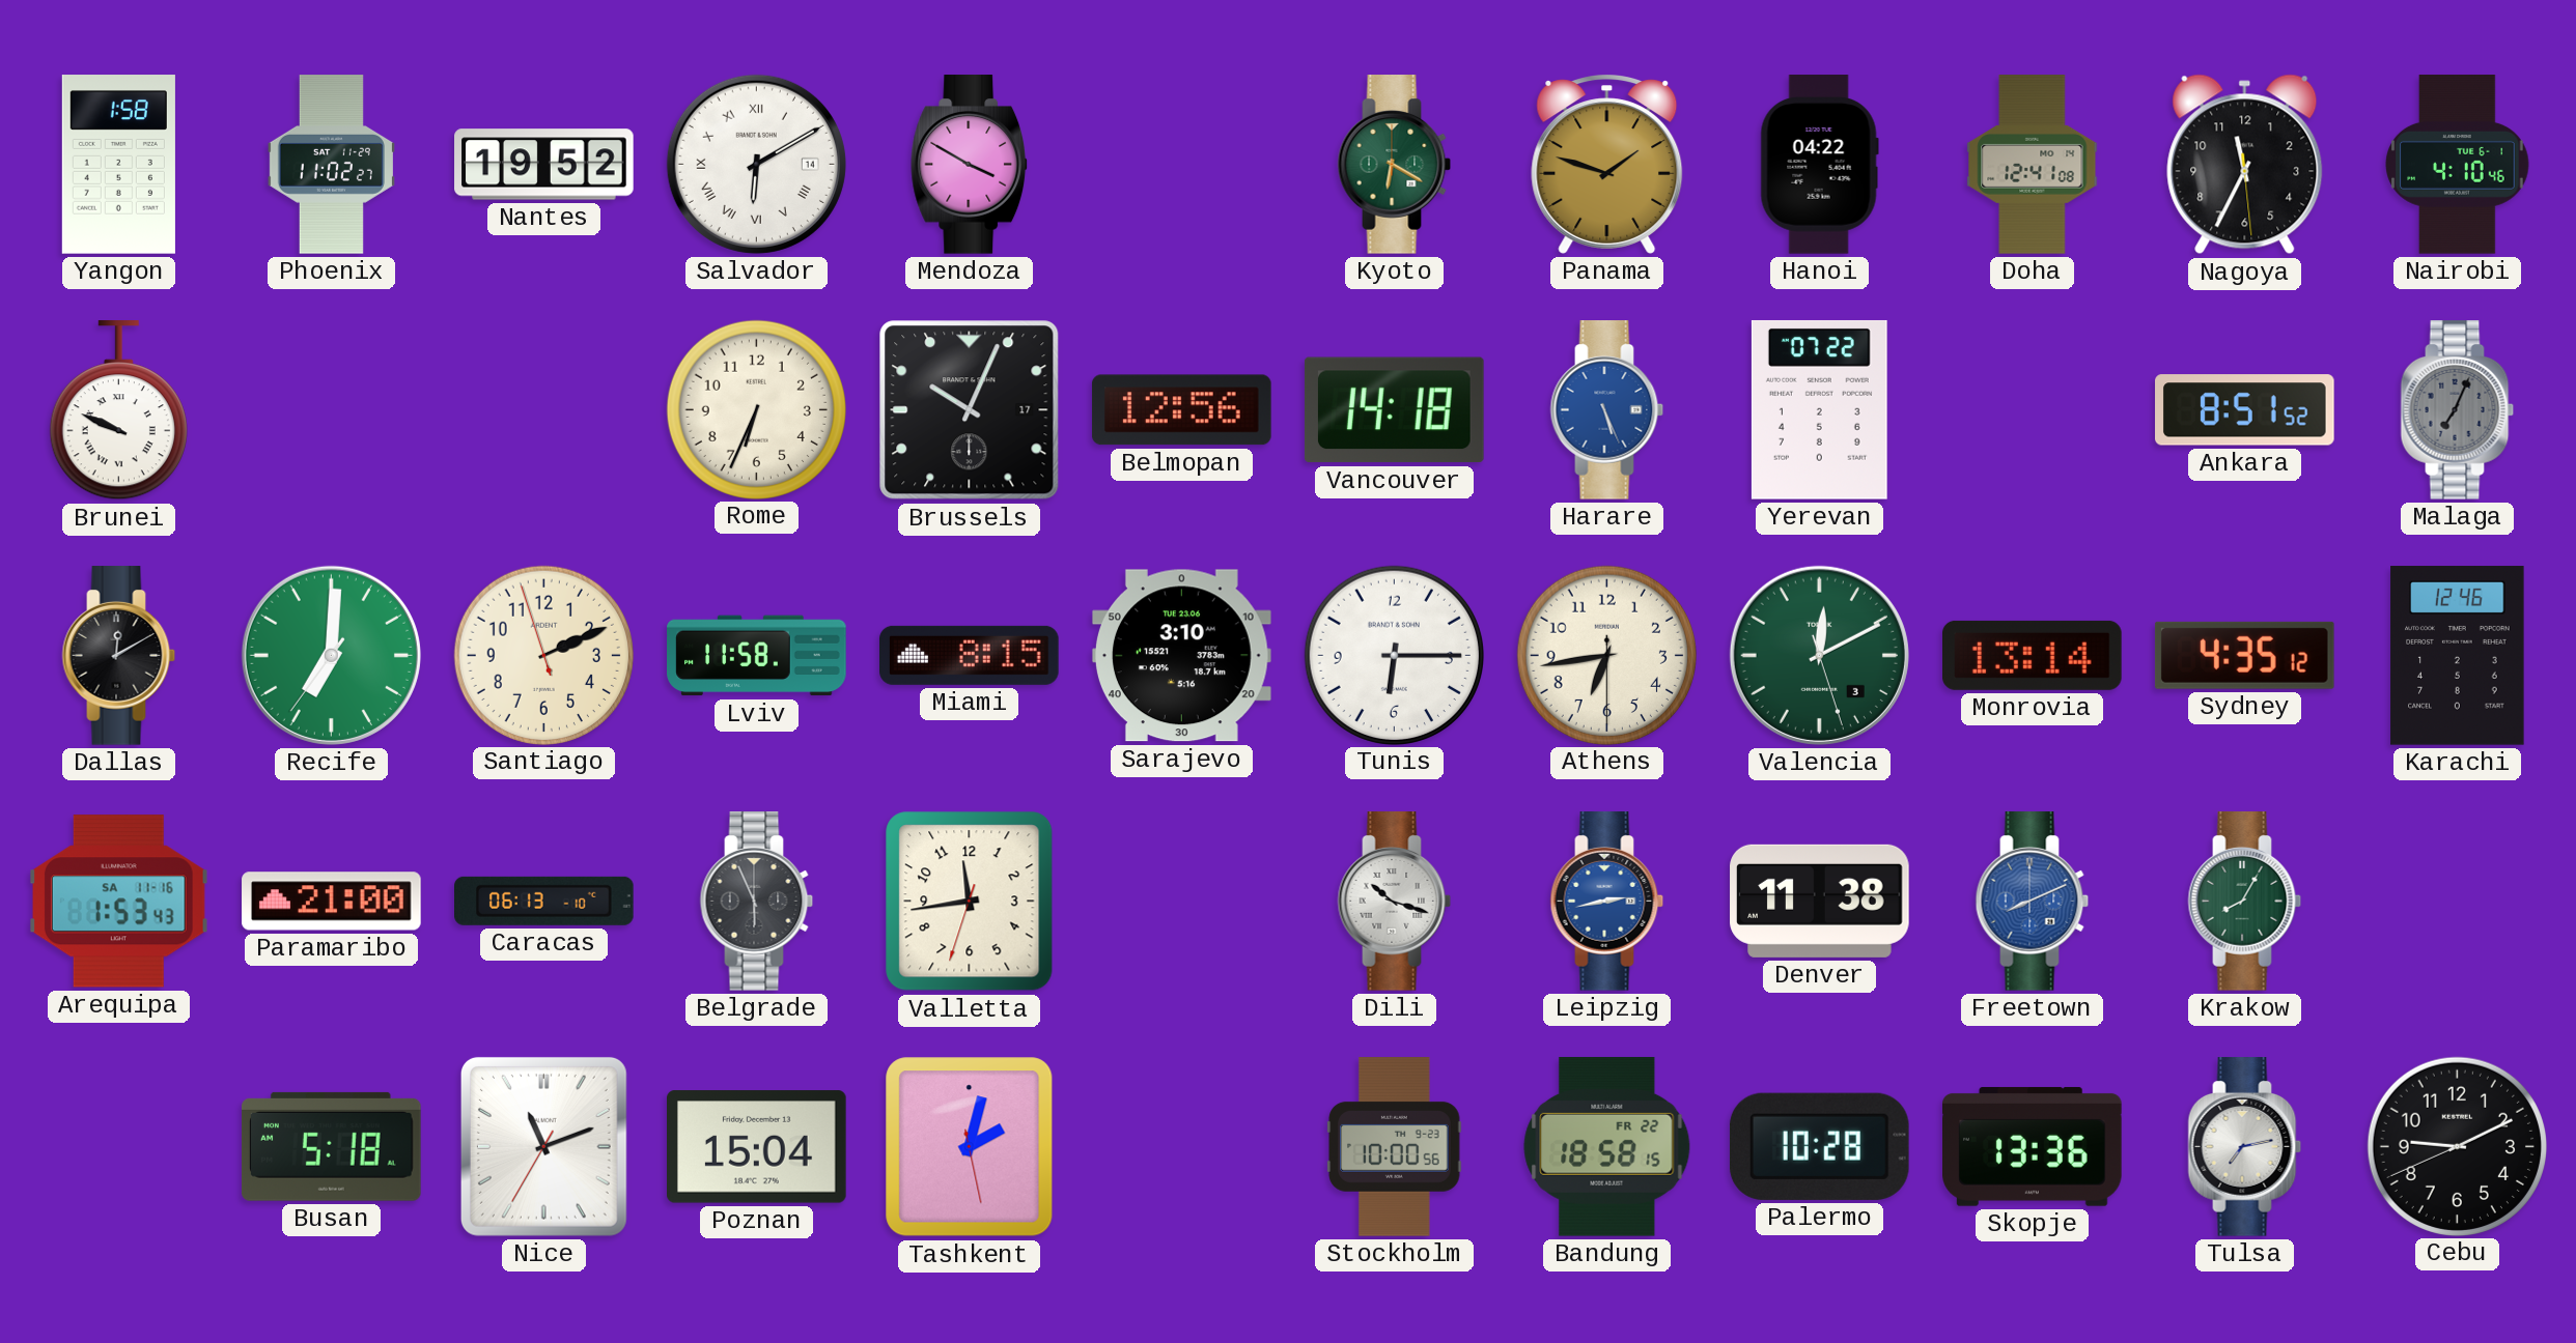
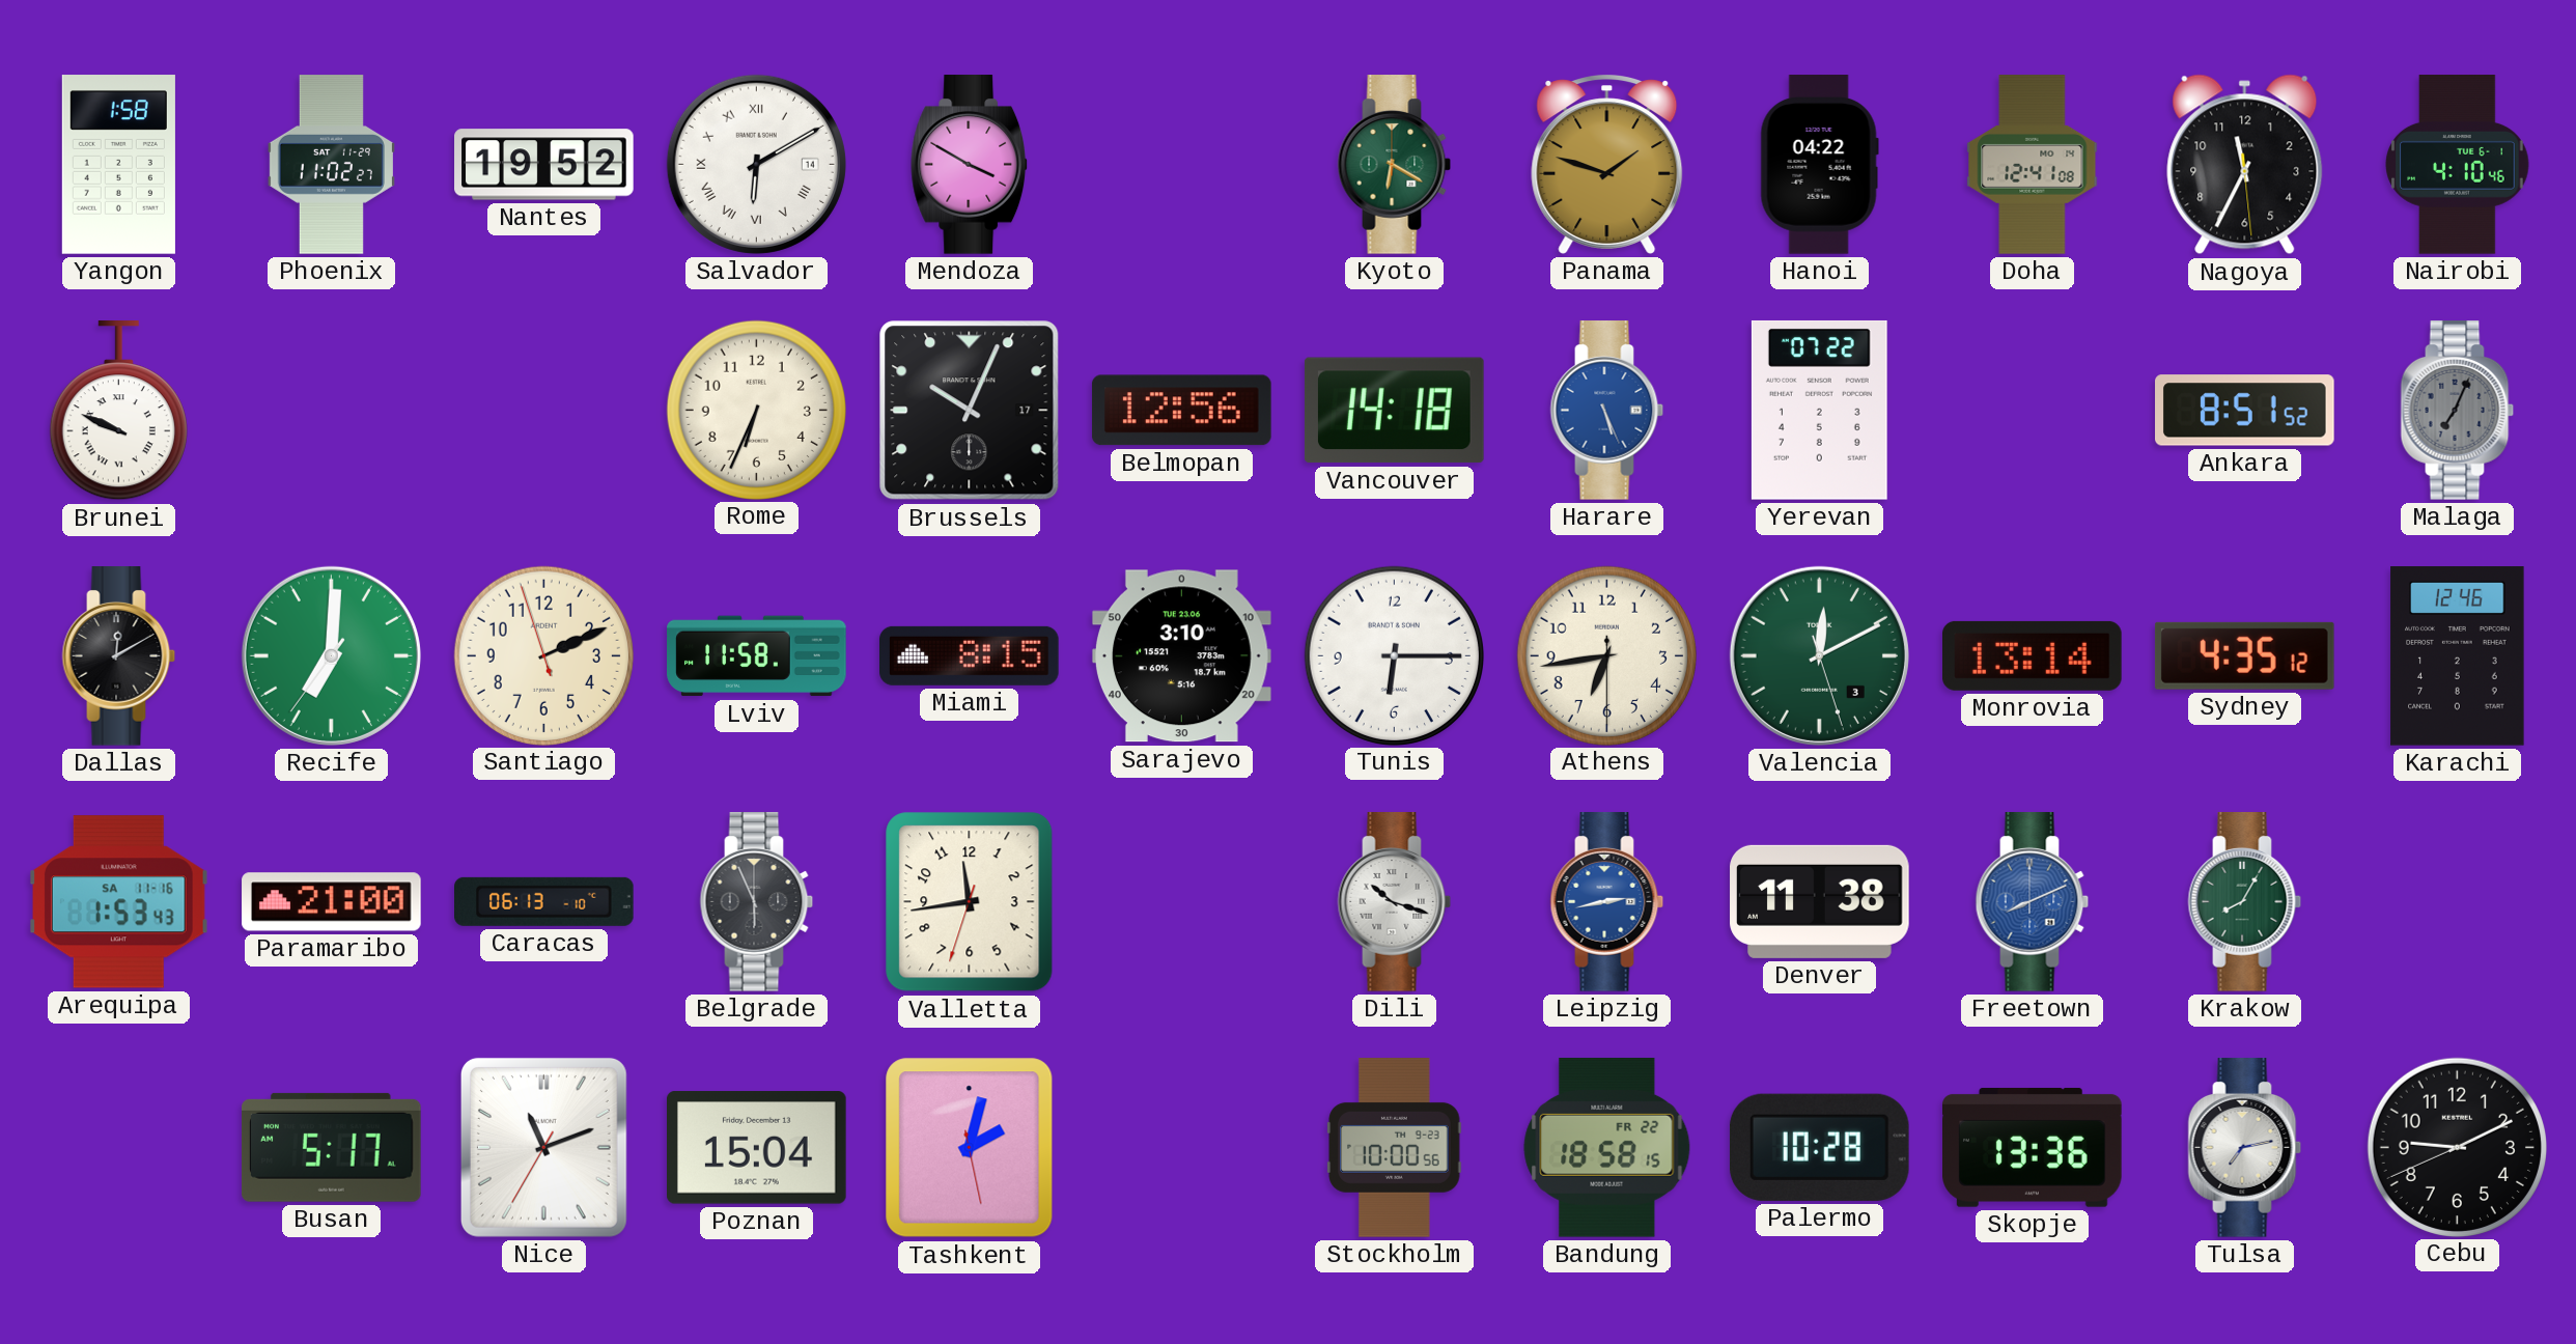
Busan: 5:18 -> 5:17
